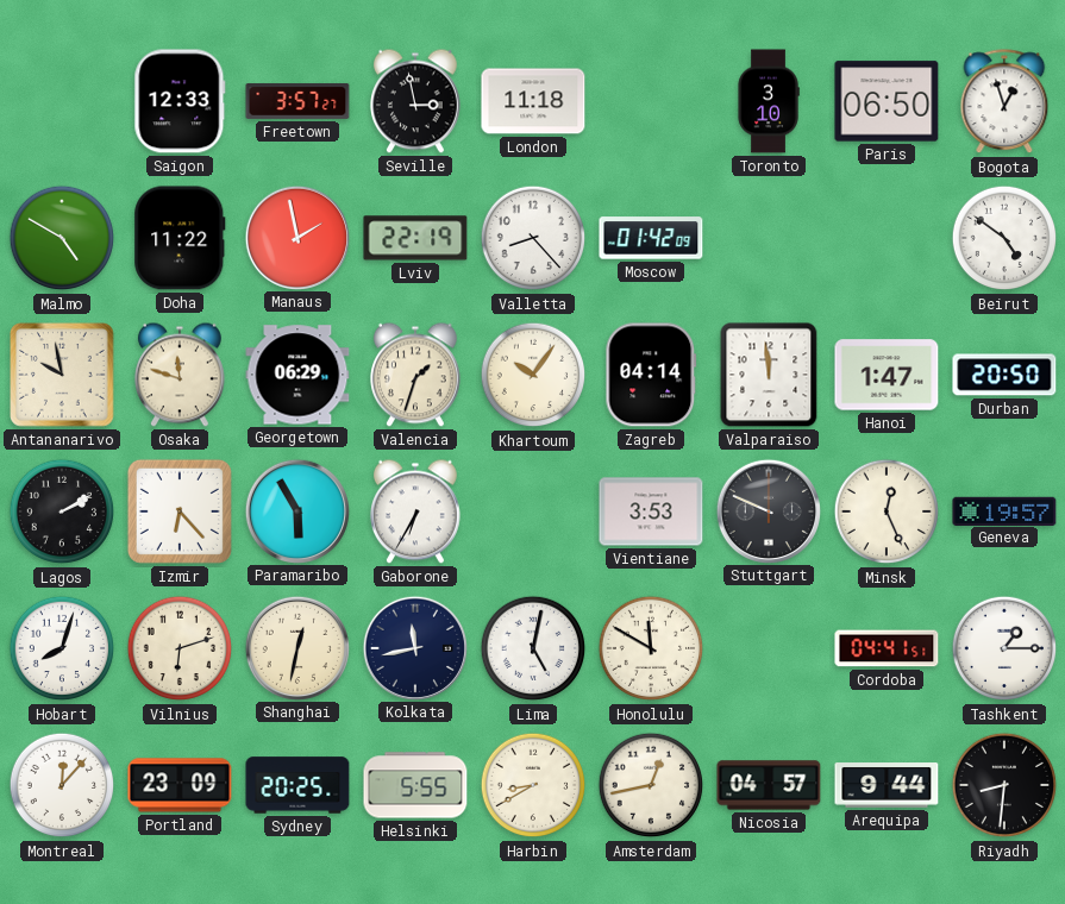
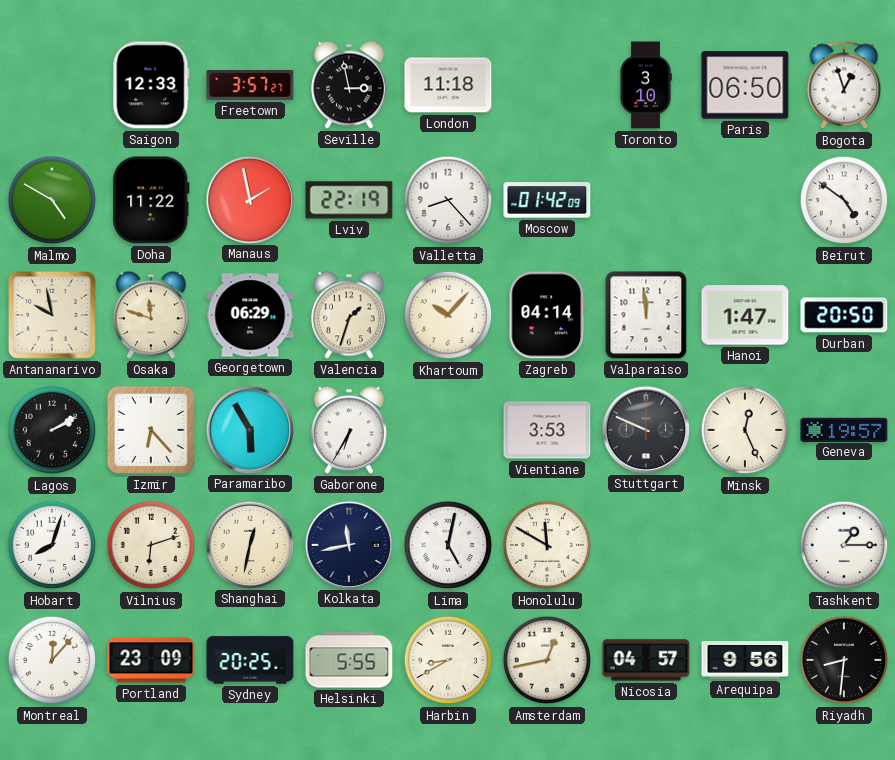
Khartoum: 10:06 -> 10:07
Cordoba: 04:41 -> none
Arequipa: 9:44 -> 9:56
